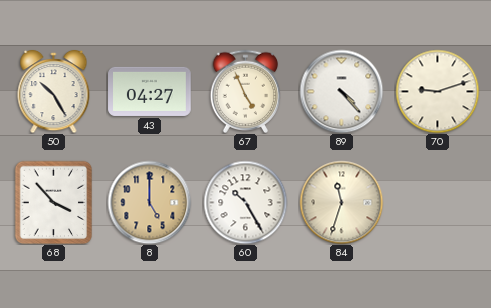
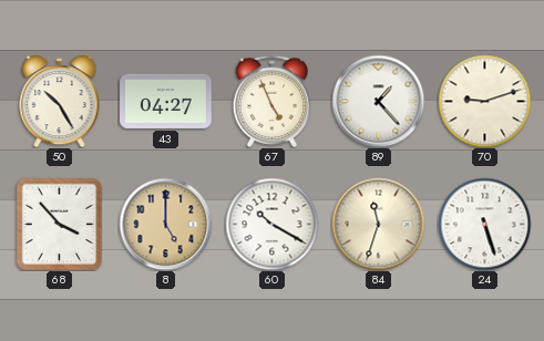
89: 4:23 -> 1:23
60: 10:25 -> 10:20
24: none -> 5:27
